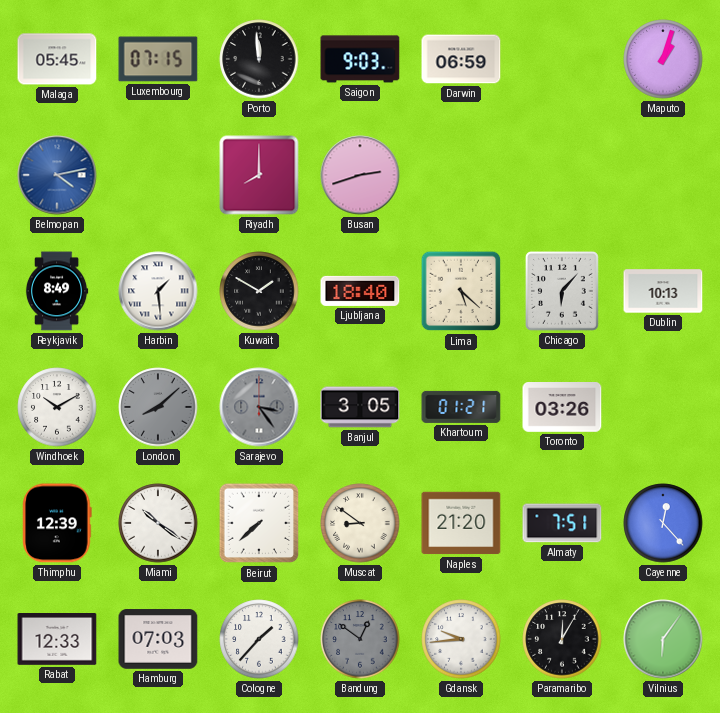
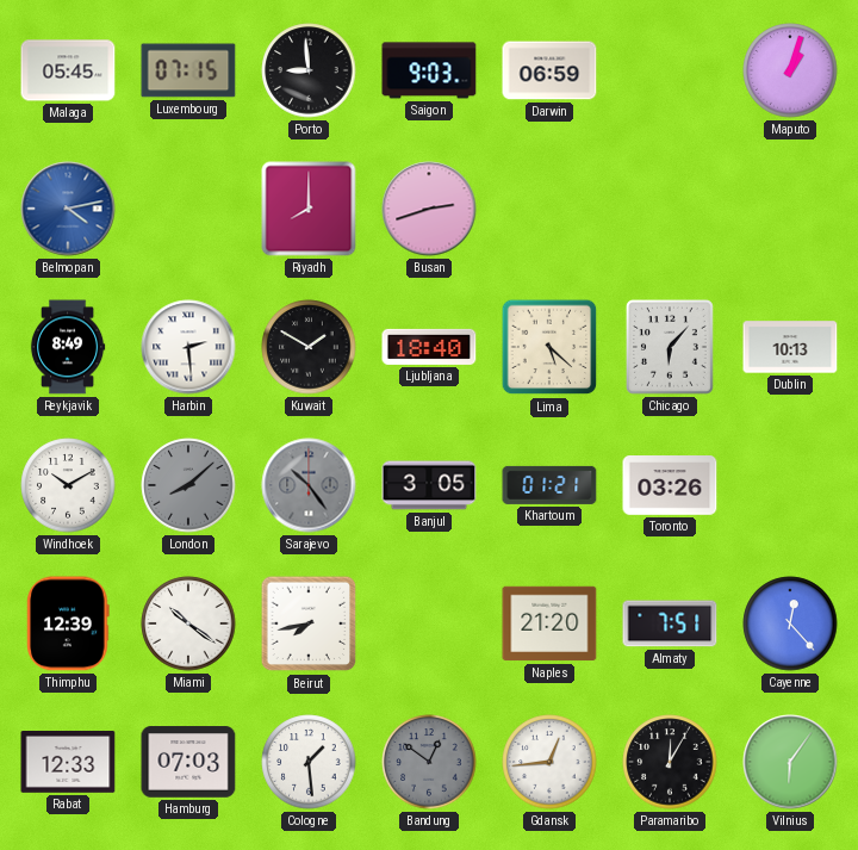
Porto: 11:59 -> 8:59
Harbin: 1:29 -> 2:29
Sarajevo: 3:24 -> 10:24
Beirut: 7:38 -> 7:43
Muscat: 8:51 -> none
Cologne: 1:37 -> 1:29
Gdansk: 9:44 -> 12:44
